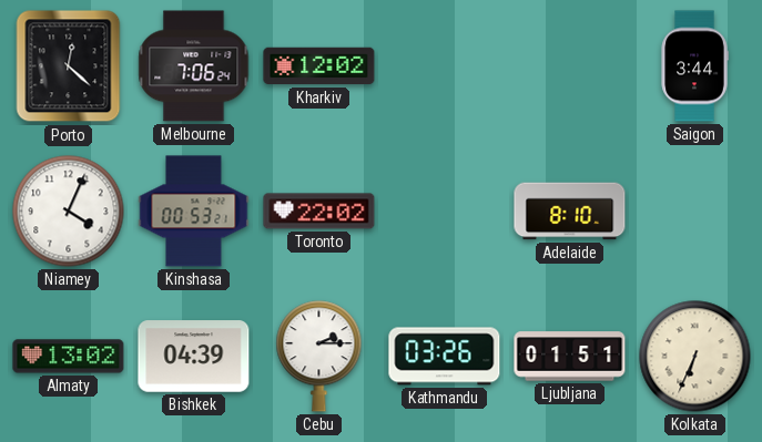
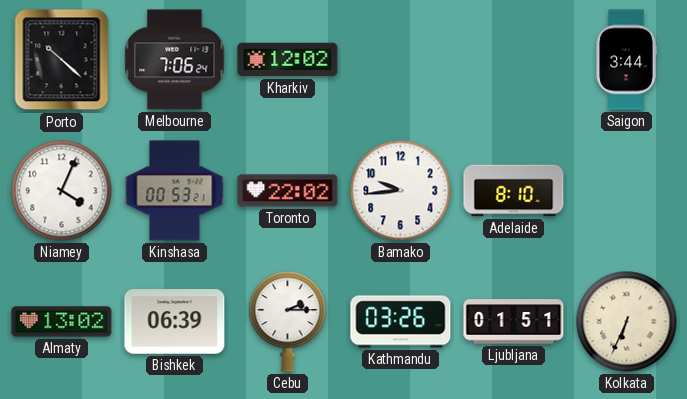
Porto: 12:22 -> 10:22
Bamako: none -> 9:44
Bishkek: 04:39 -> 06:39
